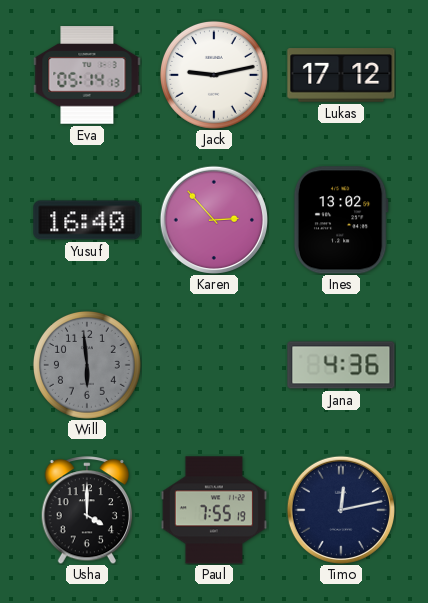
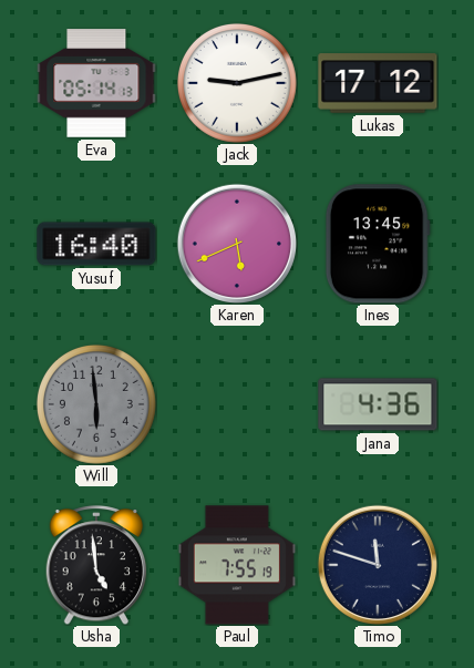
Karen: 2:53 -> 5:41
Ines: 13:02 -> 13:45
Usha: 4:00 -> 4:59
Timo: 12:13 -> 11:48
